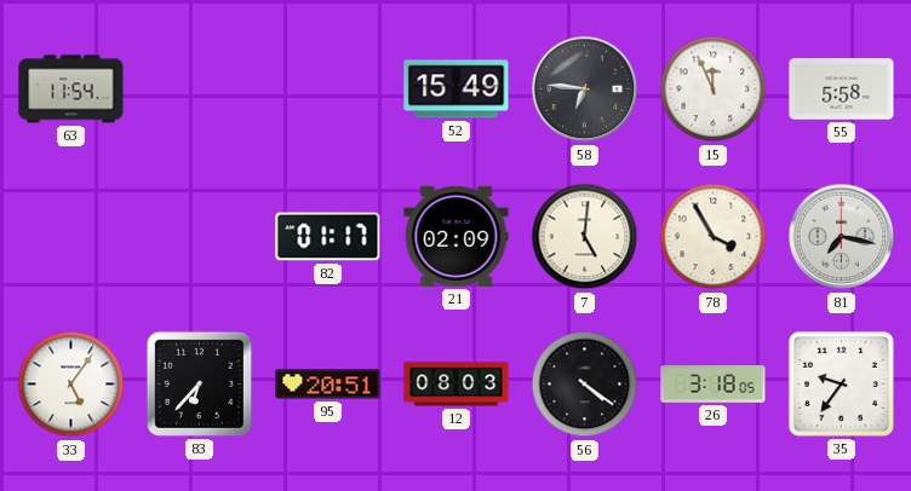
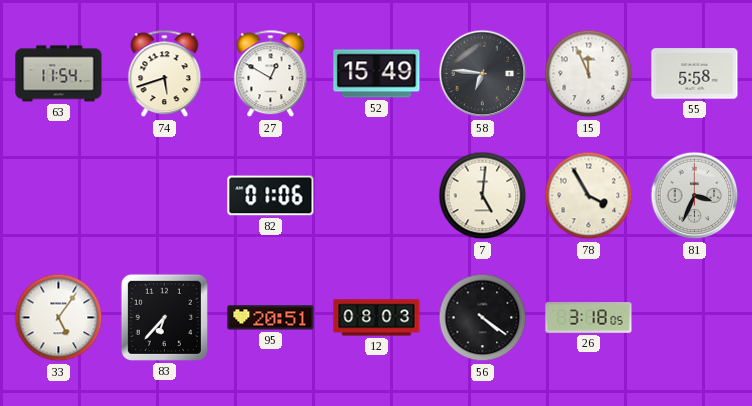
74: none -> 5:42
27: none -> 12:50
82: 01:17 -> 01:06
21: 02:09 -> none
81: 7:17 -> 3:34
35: 9:36 -> none
